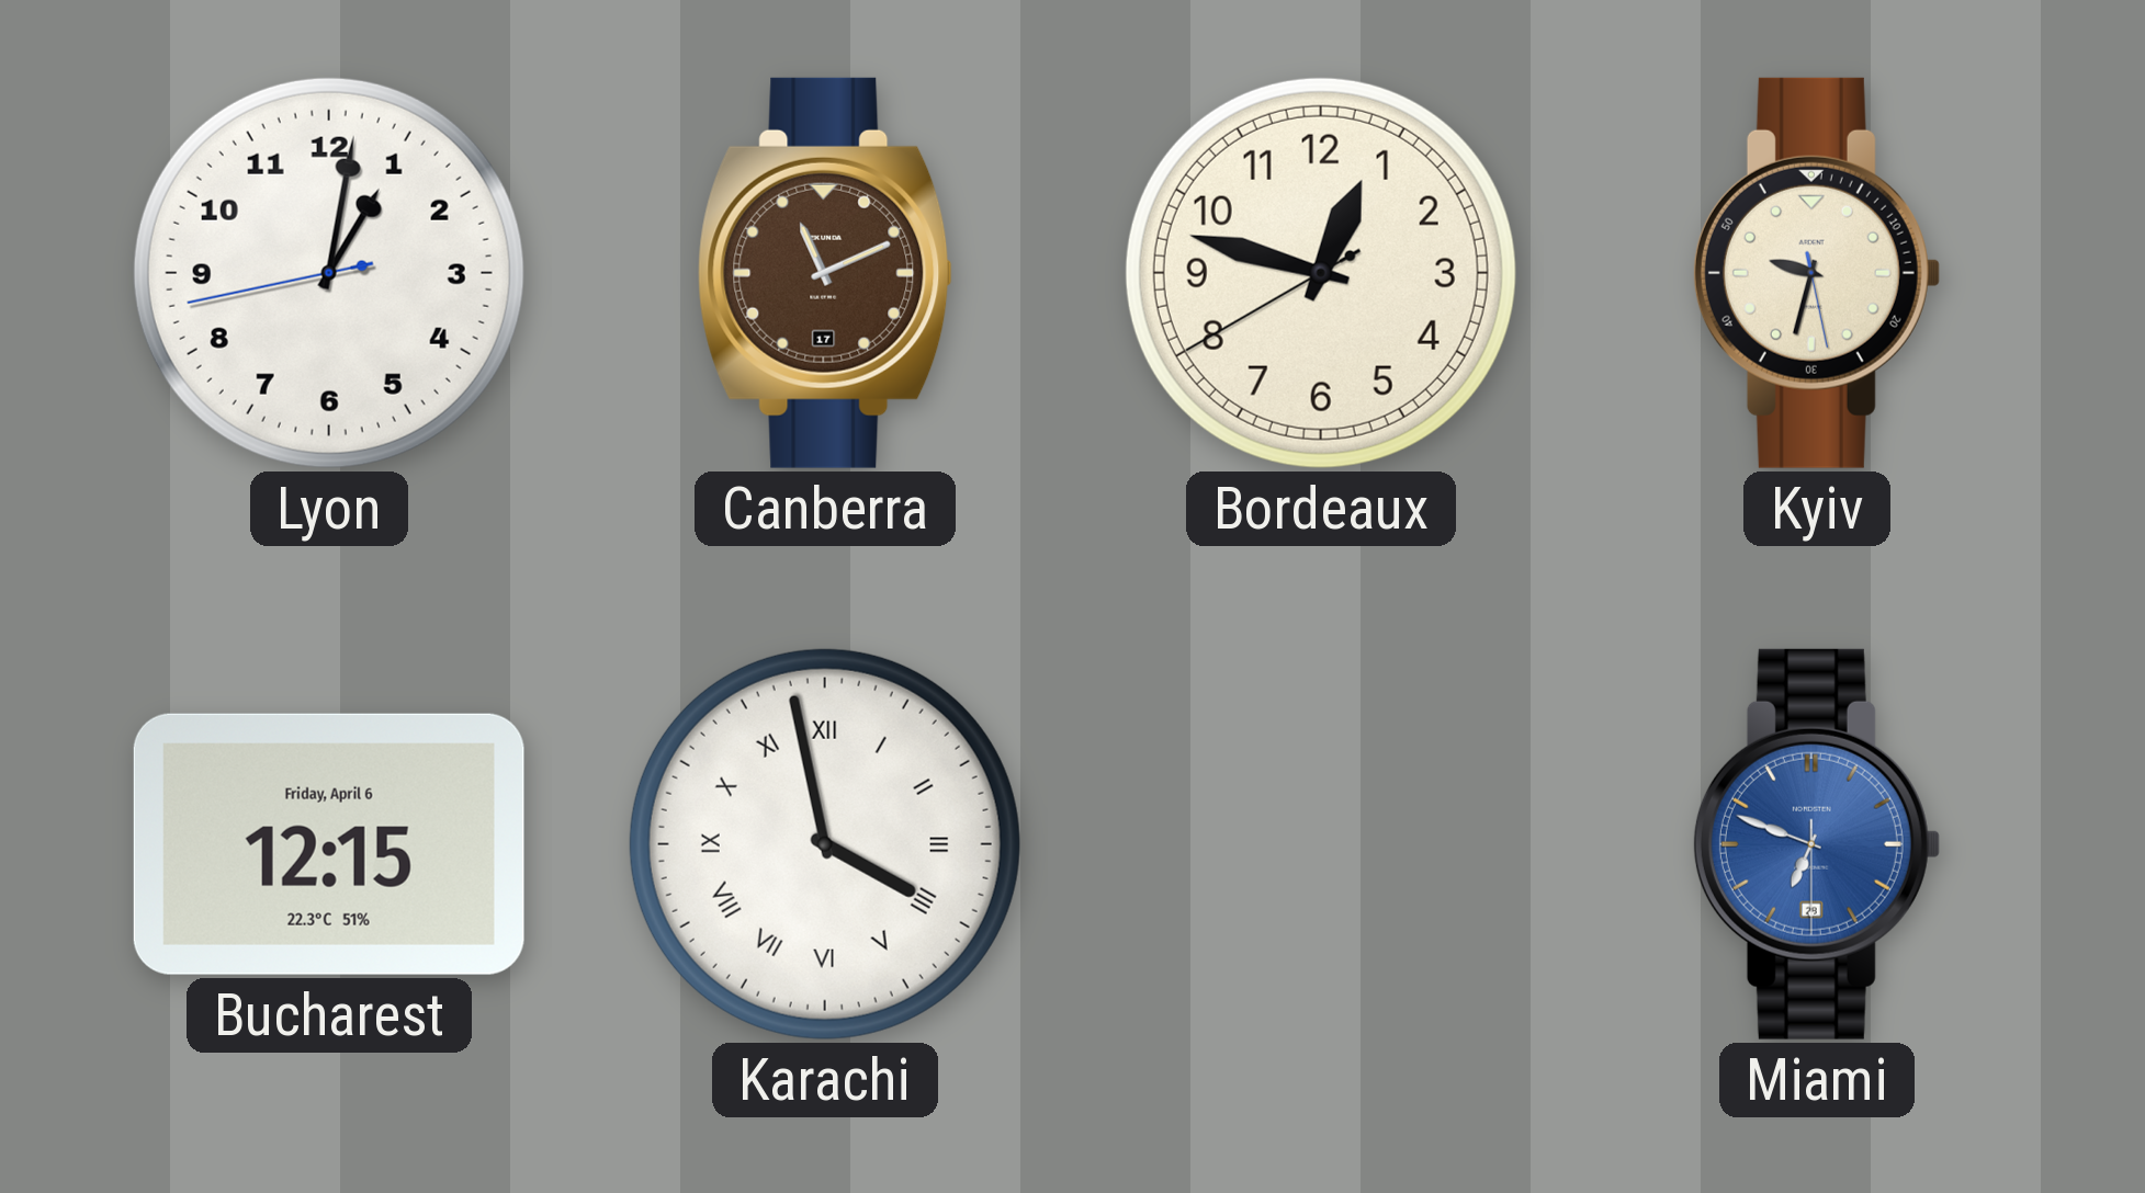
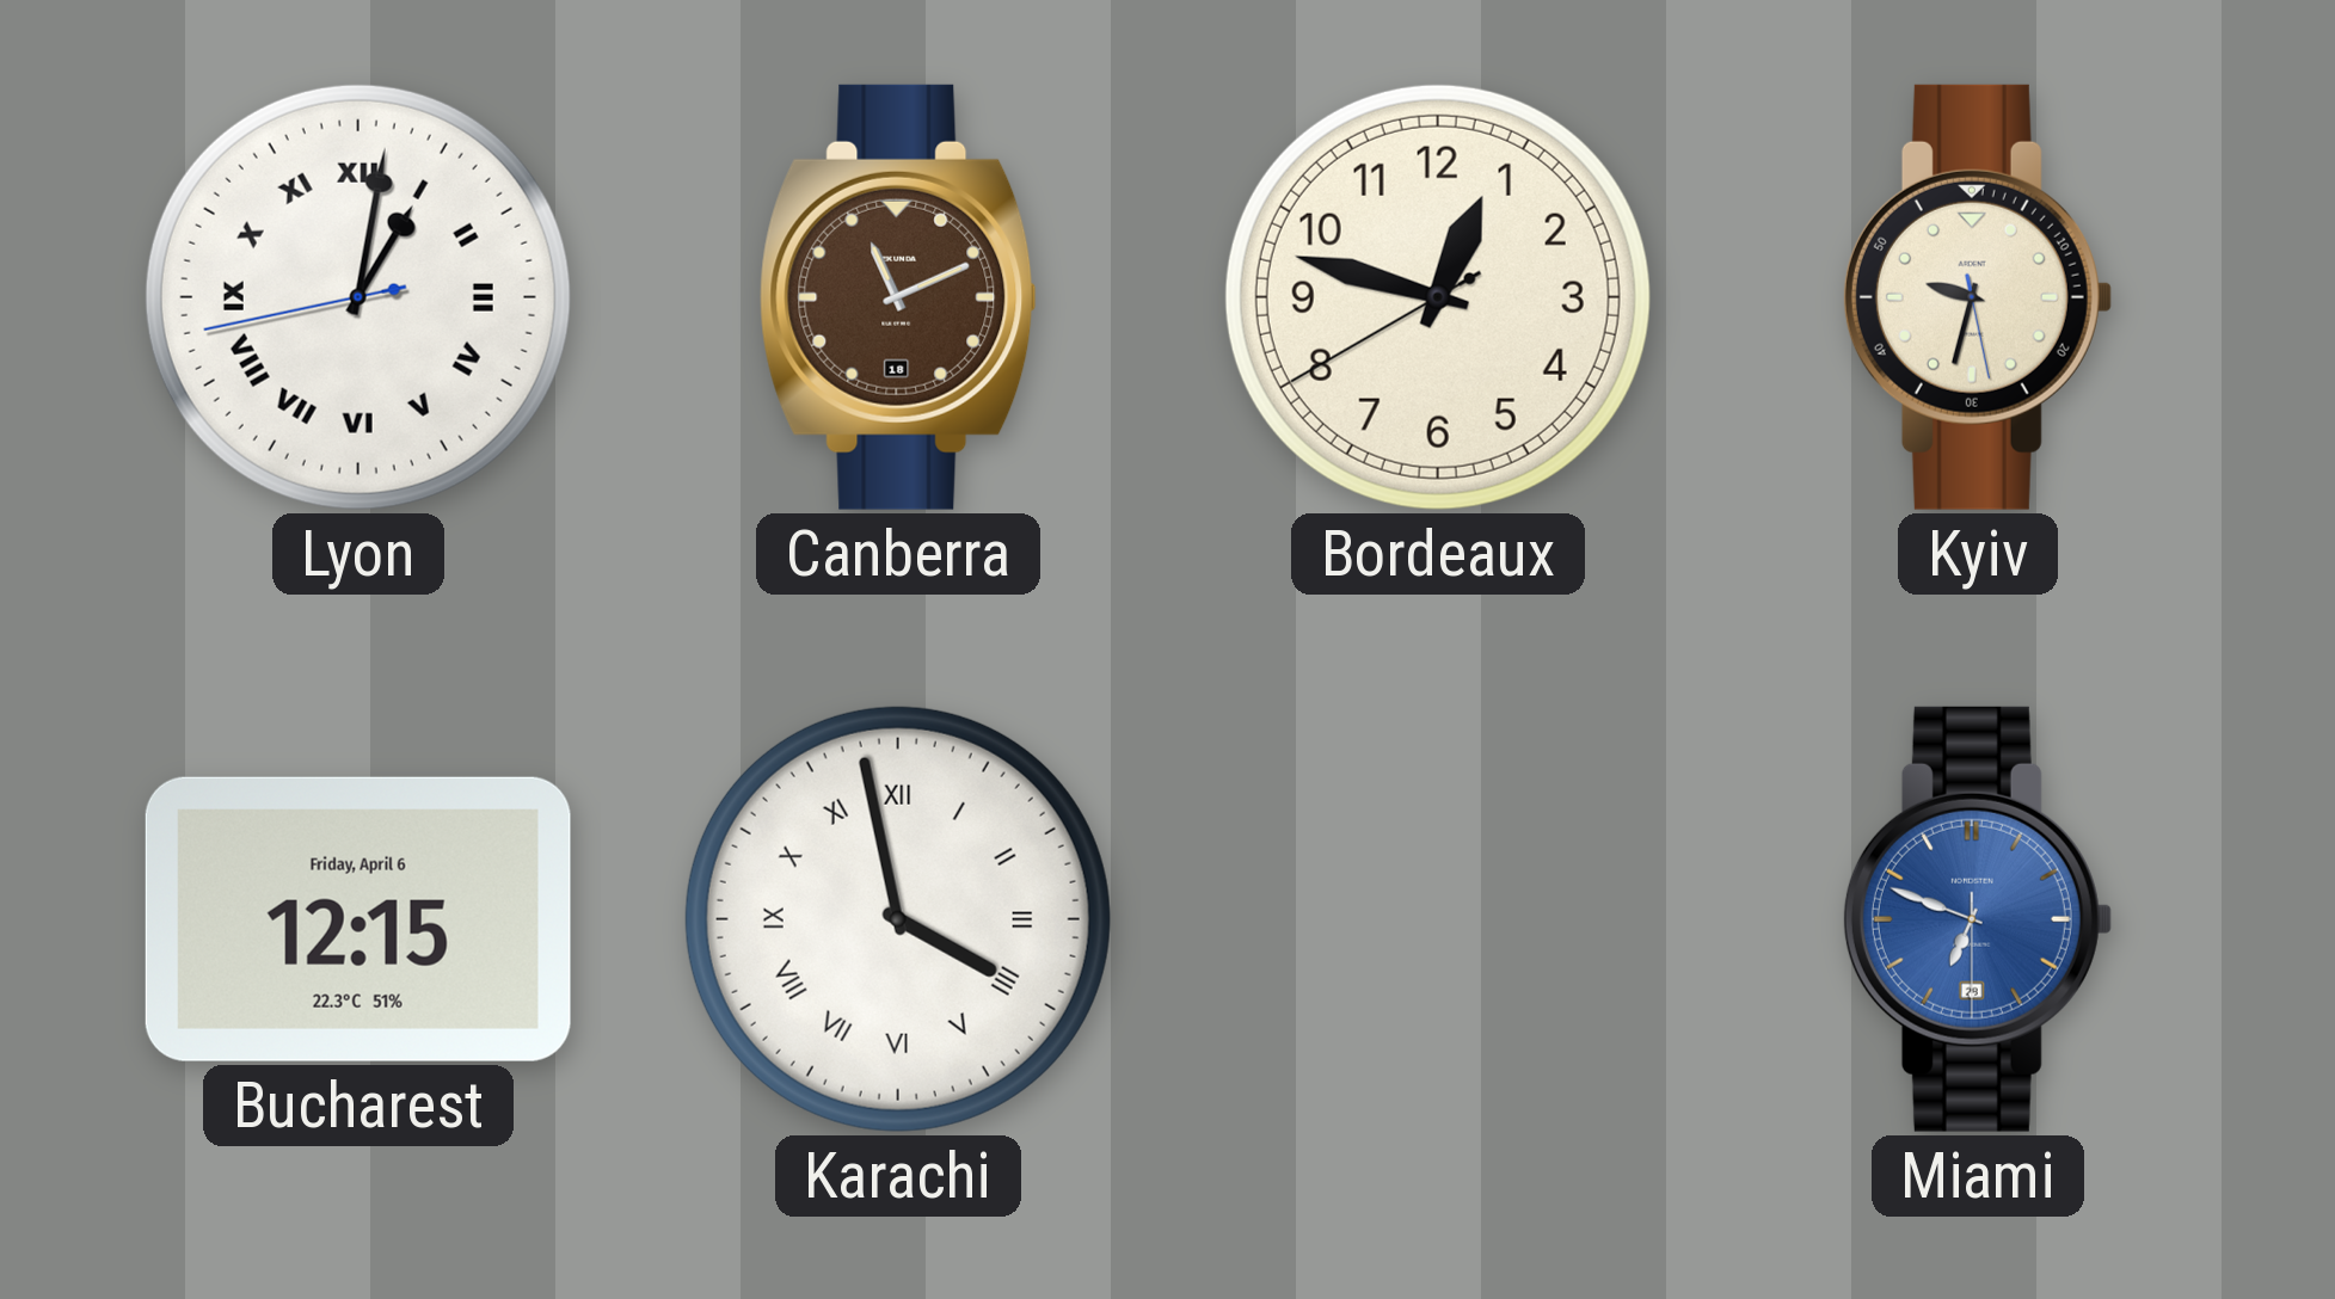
Lyon numerals: Arabic -> Roman
Canberra date: 17 -> 18
